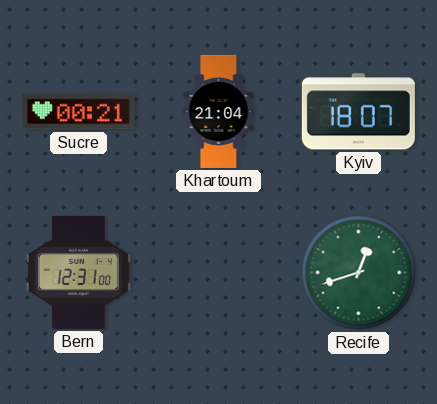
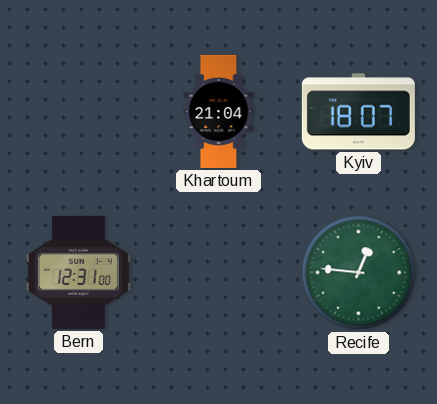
Sucre: 00:21 -> none
Recife: 12:42 -> 12:46
